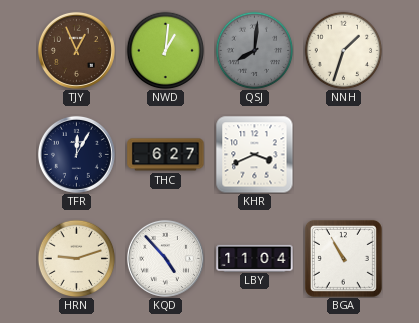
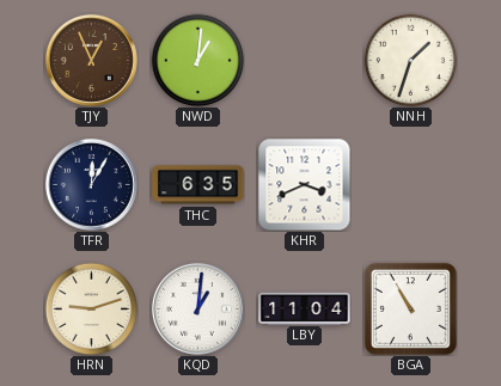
QSJ: 8:01 -> none
THC: 6:27 -> 6:35
KQD: 4:53 -> 1:01
